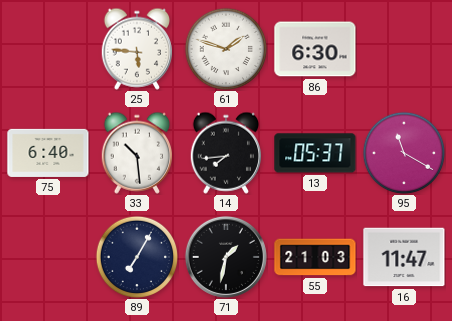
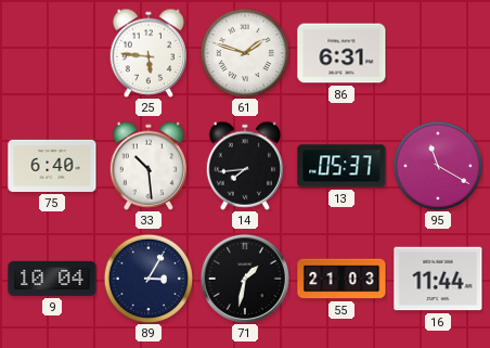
86: 6:30 -> 6:31
9: none -> 10:04
89: 7:05 -> 3:05
16: 11:47 -> 11:44
